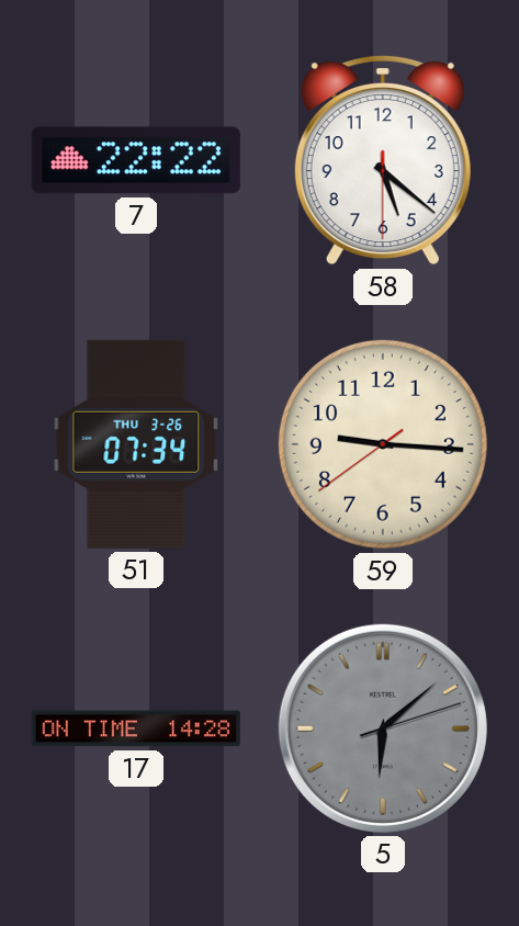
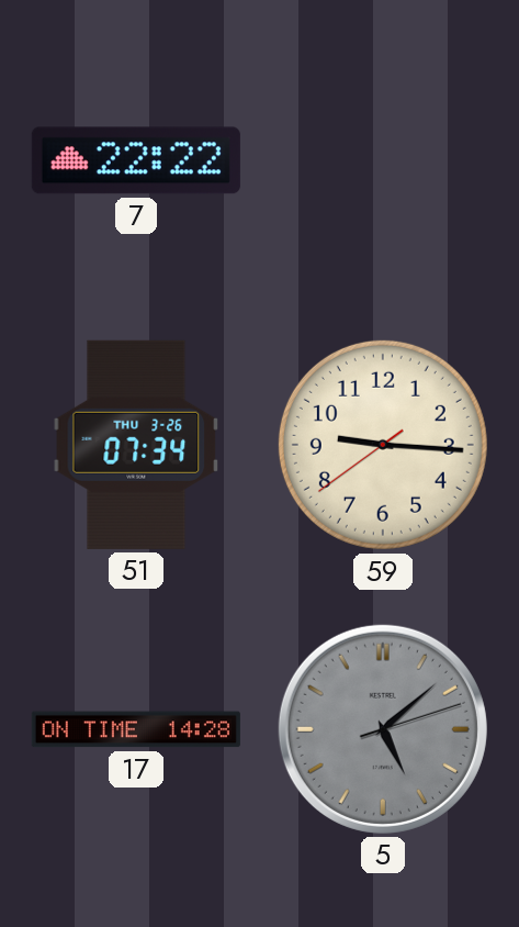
58: 5:21 -> none
5: 6:08 -> 5:08
